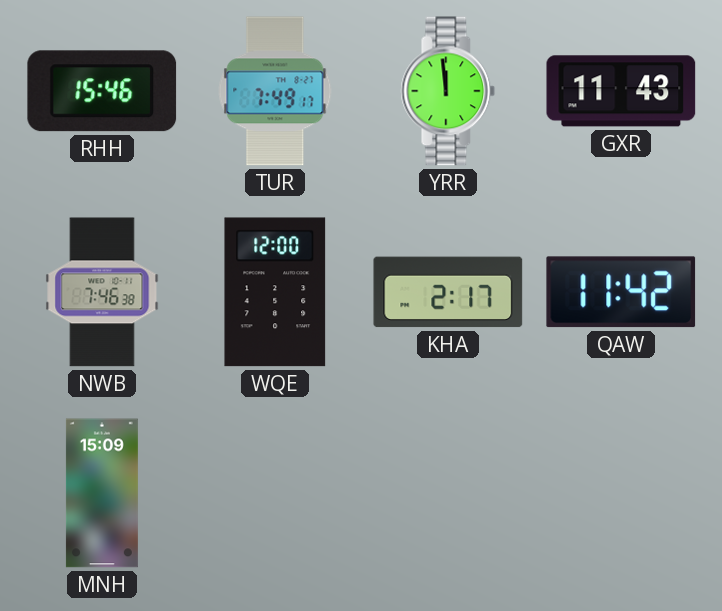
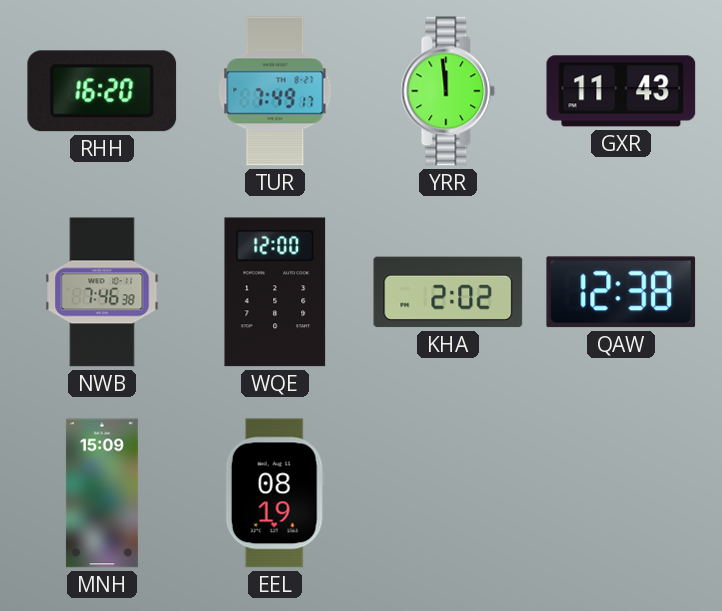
RHH: 15:46 -> 16:20
KHA: 2:17 -> 2:02
QAW: 11:42 -> 12:38
EEL: none -> 08:19
